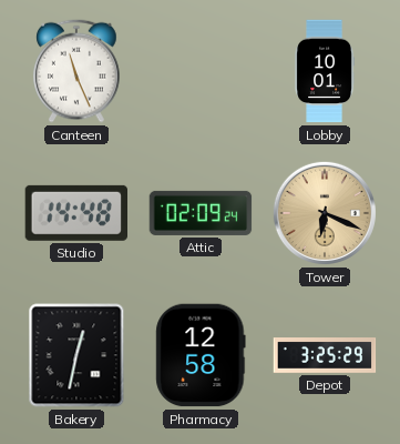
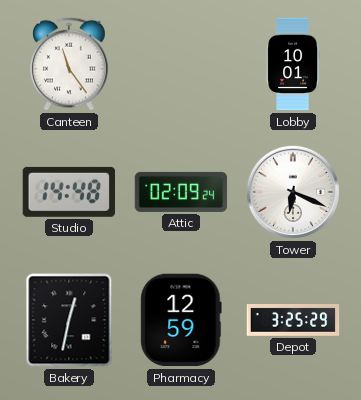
Canteen: 11:26 -> 11:24
Tower dial: champagne -> white
Pharmacy: 12:58 -> 12:59
